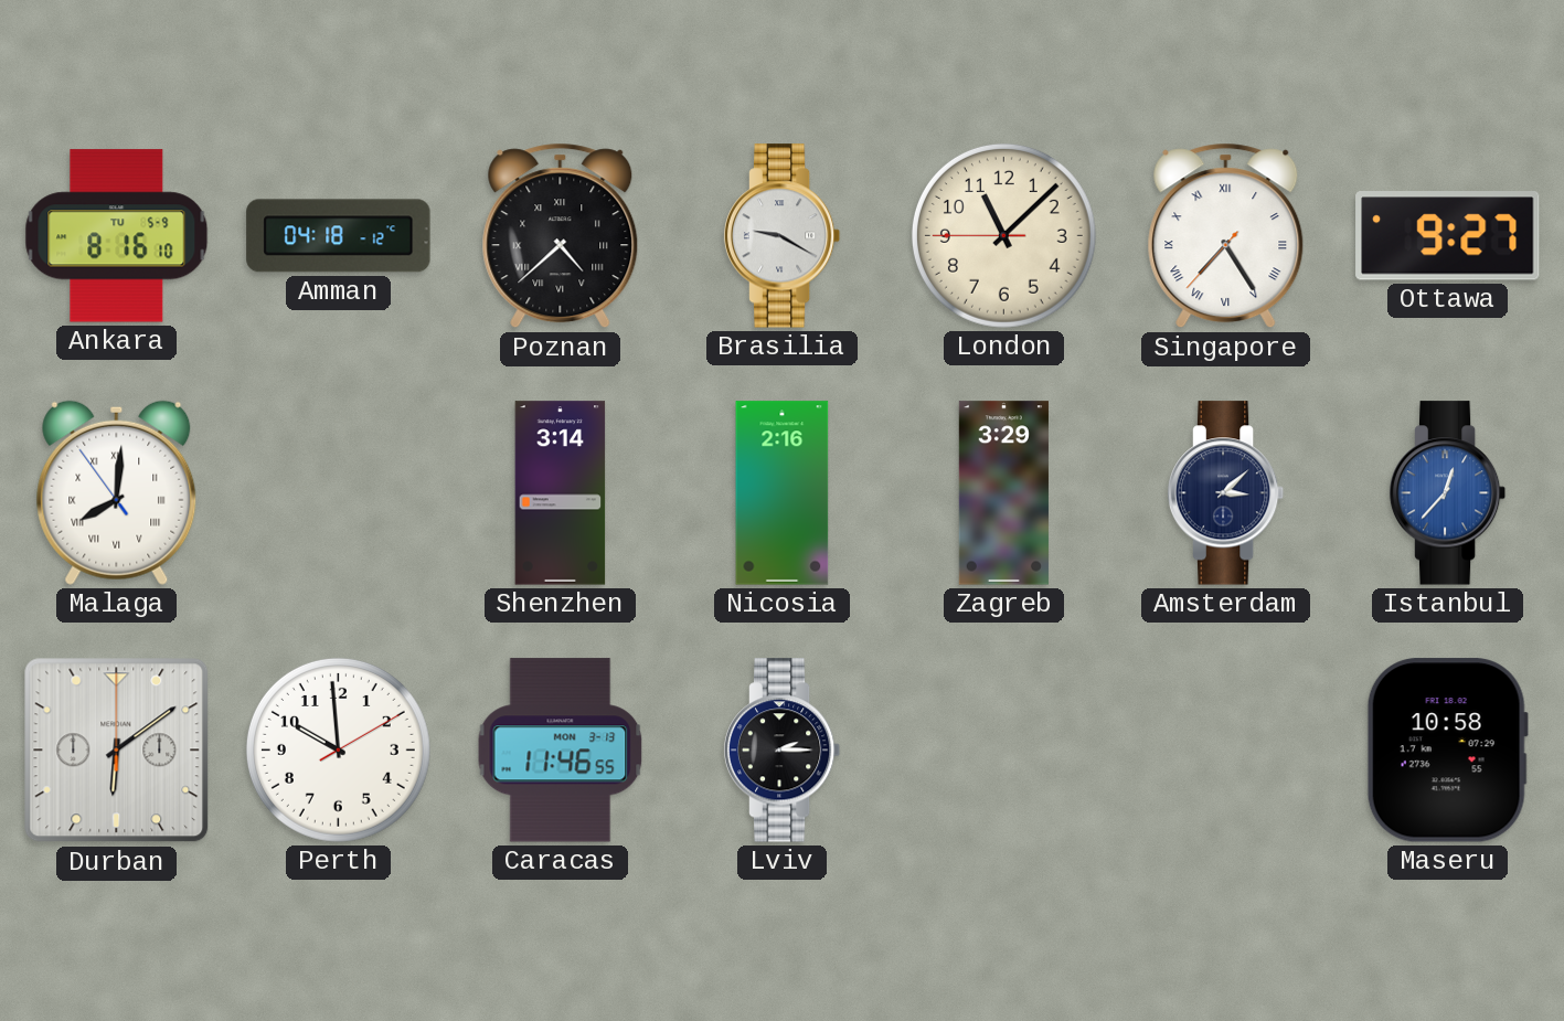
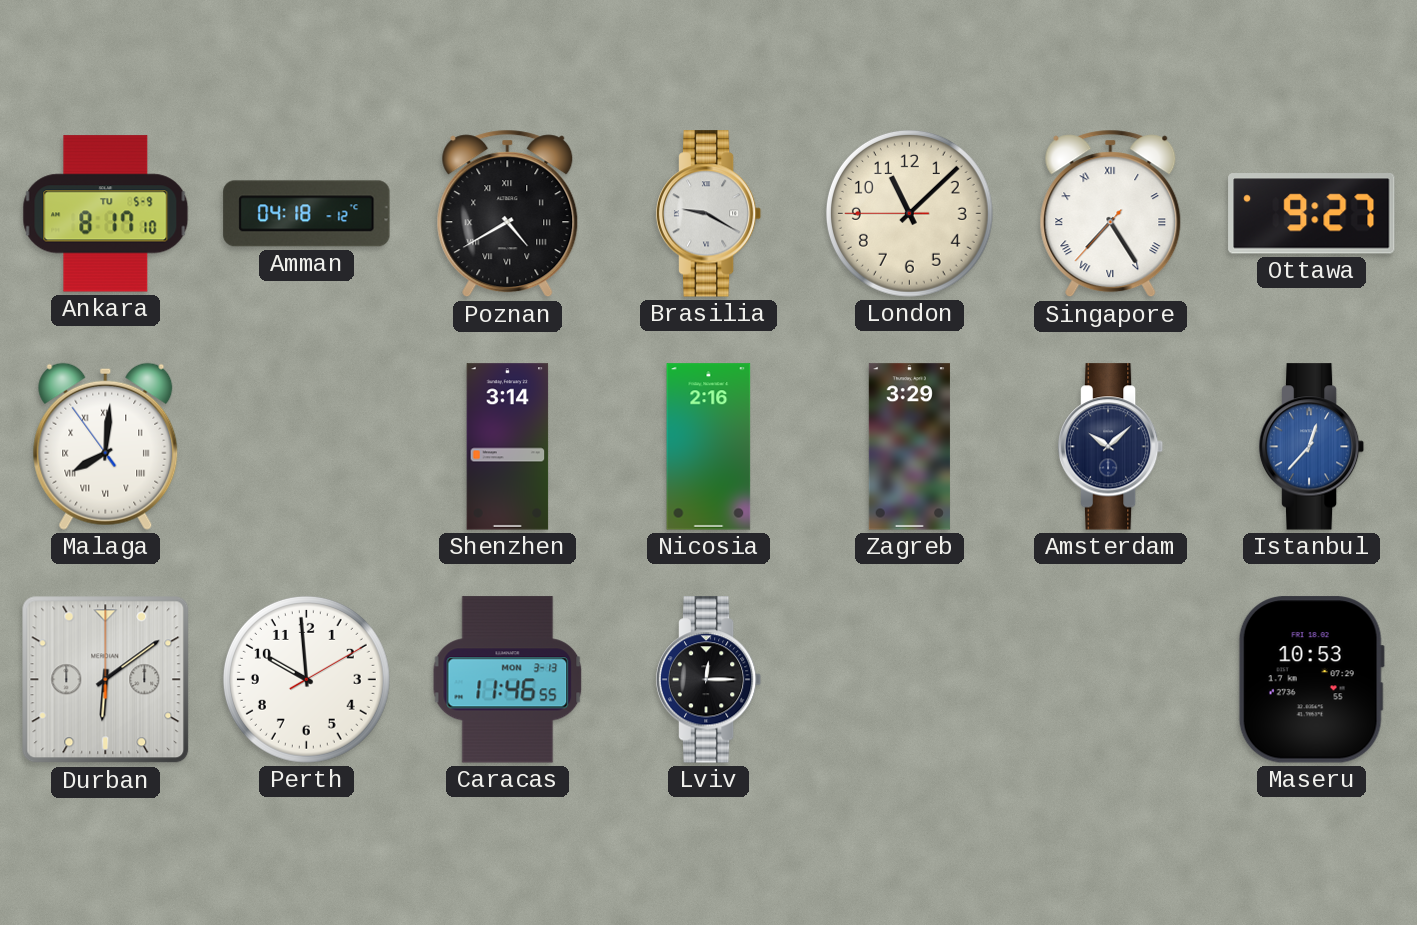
Ankara: 8:16 -> 8:17
Poznan: 4:38 -> 4:40
Amsterdam: 3:08 -> 10:08
Lviv: 2:15 -> 12:15
Maseru: 10:58 -> 10:53
